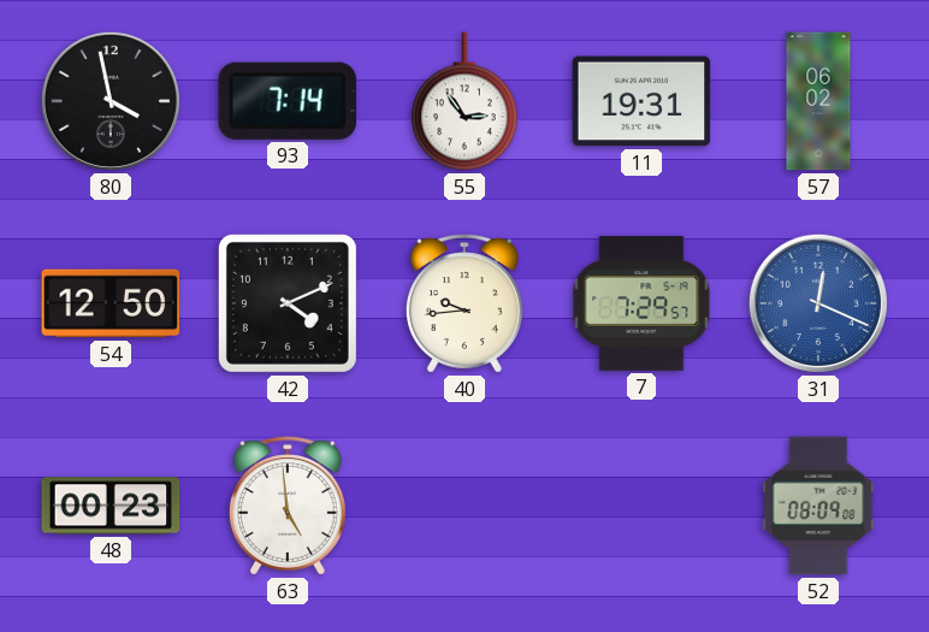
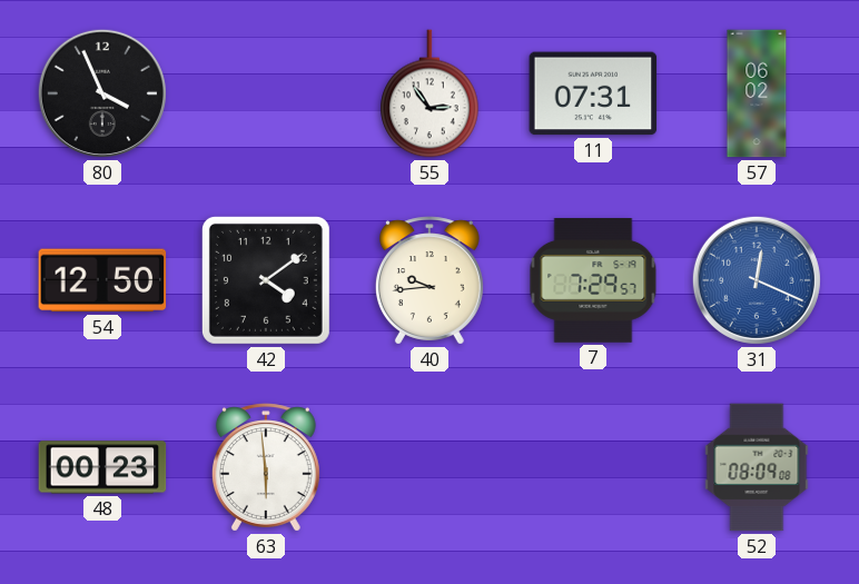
80: 3:58 -> 3:56
93: 7:14 -> none
11: 19:31 -> 07:31
42: 4:11 -> 4:09
63: 4:59 -> 5:59
